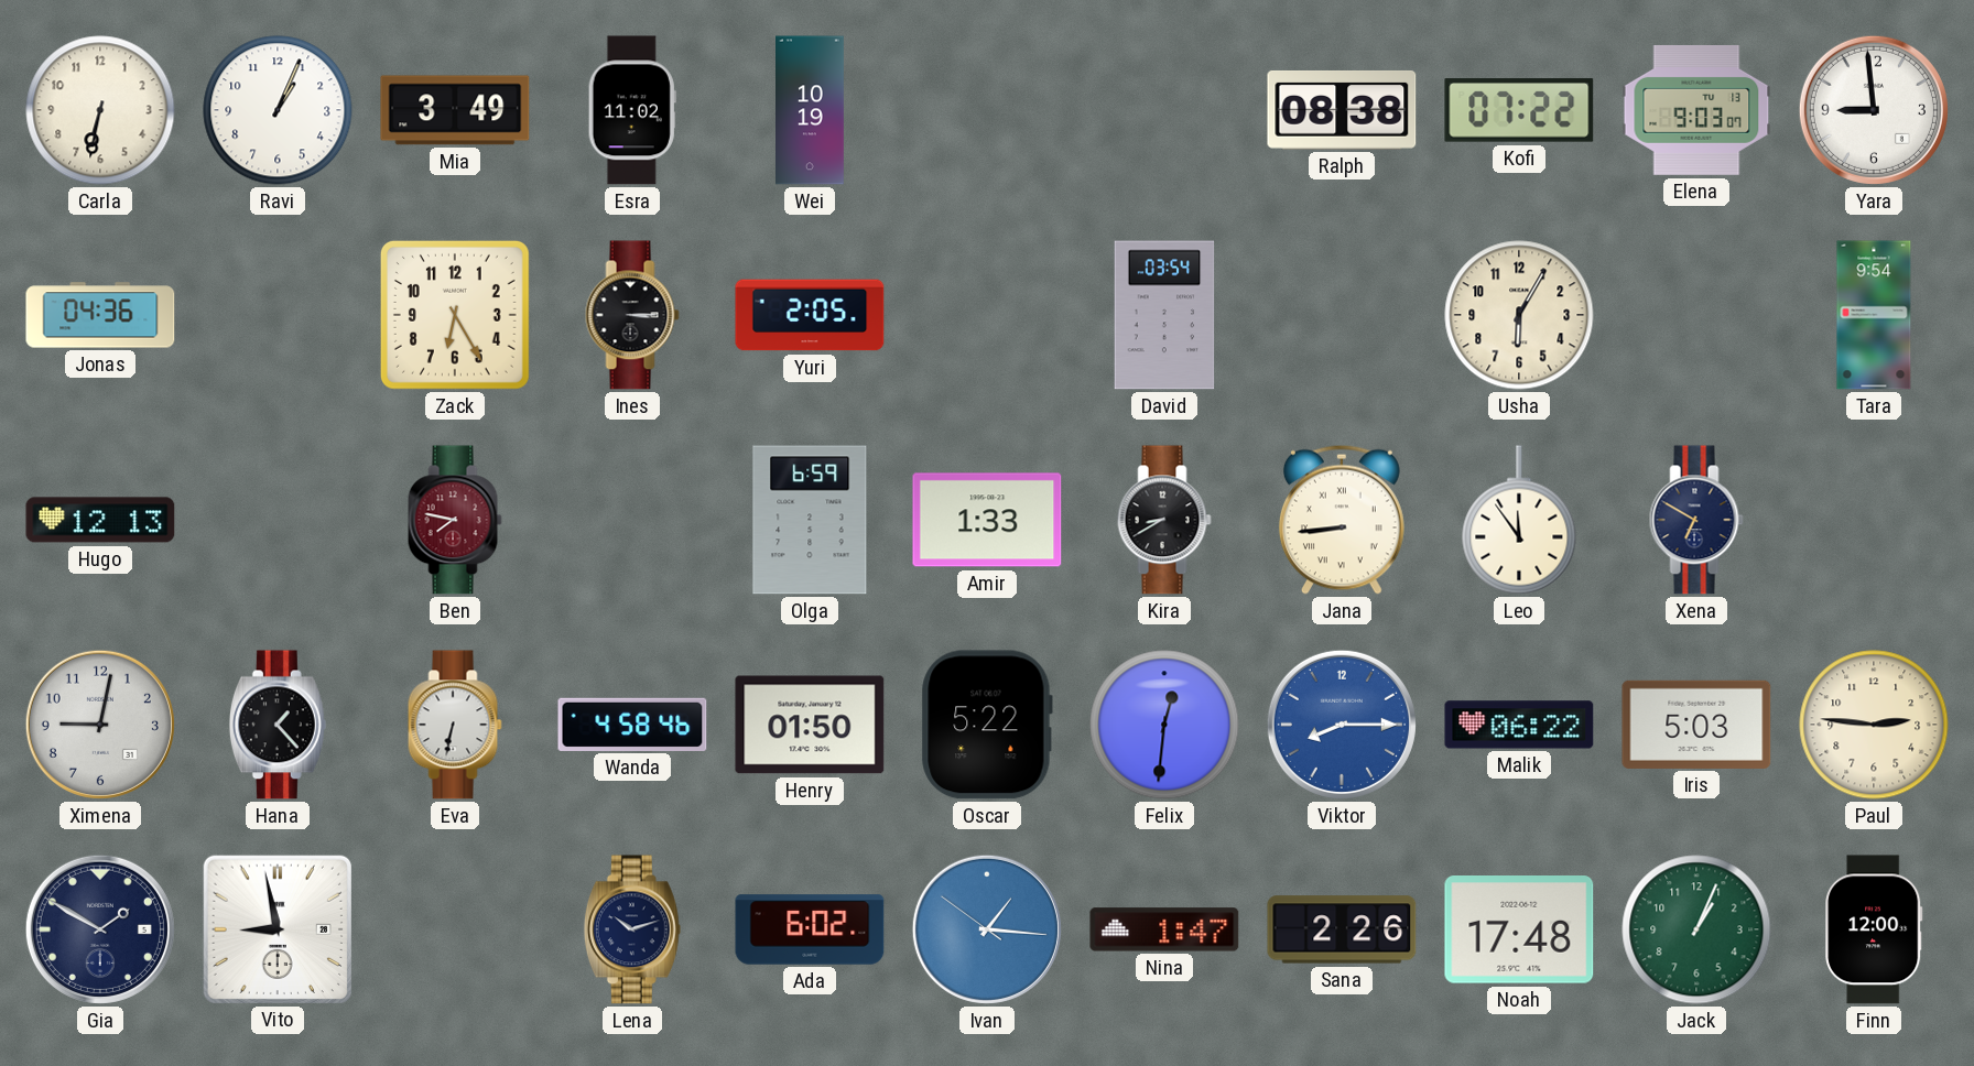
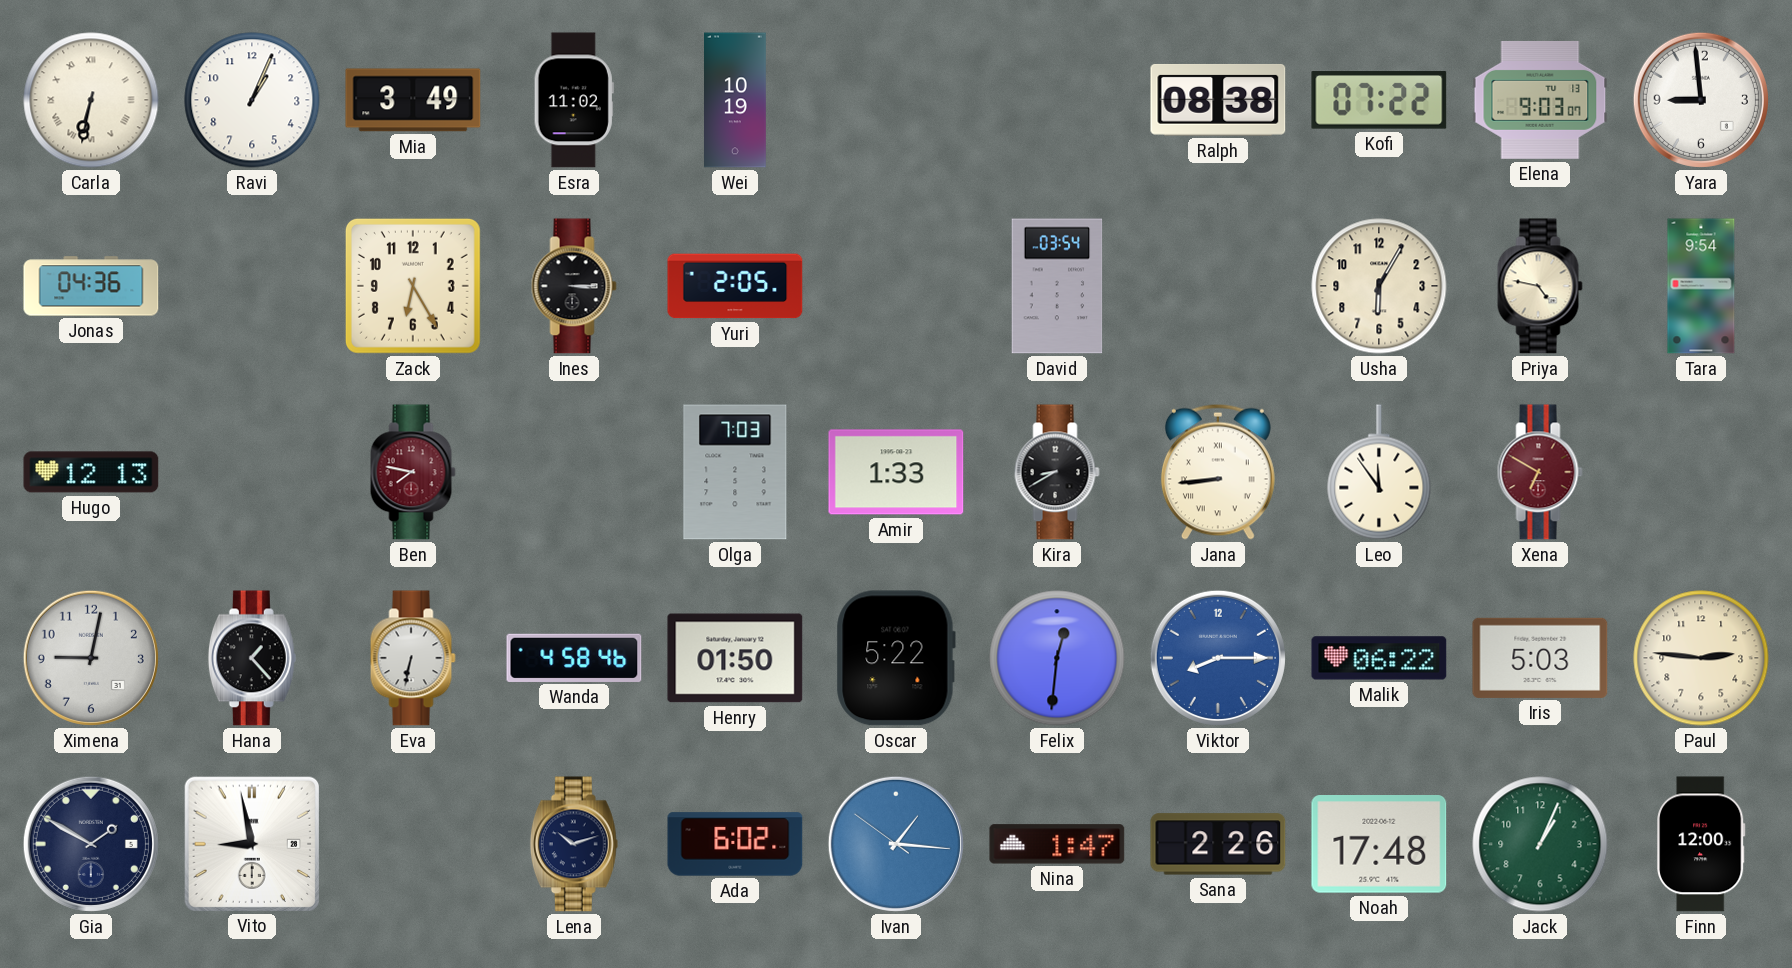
Carla numerals: Arabic -> Roman
Priya: none -> 4:47
Olga: 6:59 -> 7:03
Xena dial: navy -> burgundy
